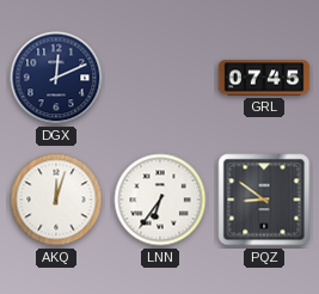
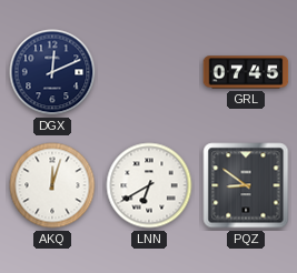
LNN: 6:36 -> 6:40
